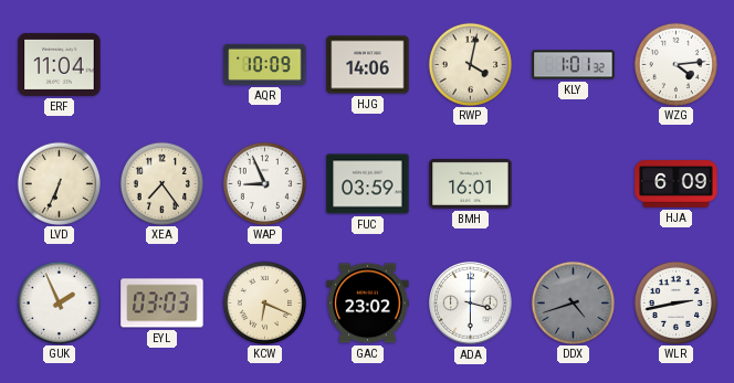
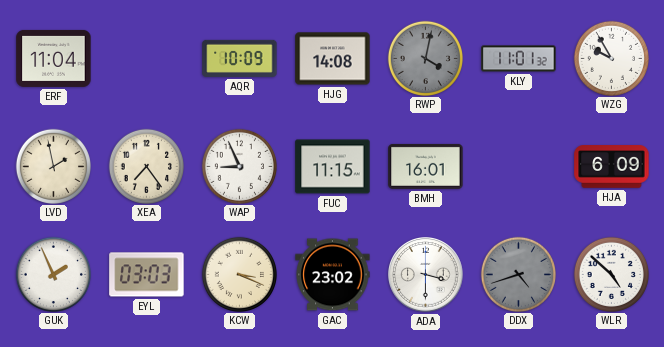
HJG: 14:06 -> 14:08
RWP dial: cream -> grey
KLY: 1:01 -> 11:01
WZG: 4:14 -> 9:55
LVD: 6:34 -> 1:58
FUC: 03:59 -> 11:15
KCW: 6:19 -> 3:19
WLR: 2:43 -> 4:52
